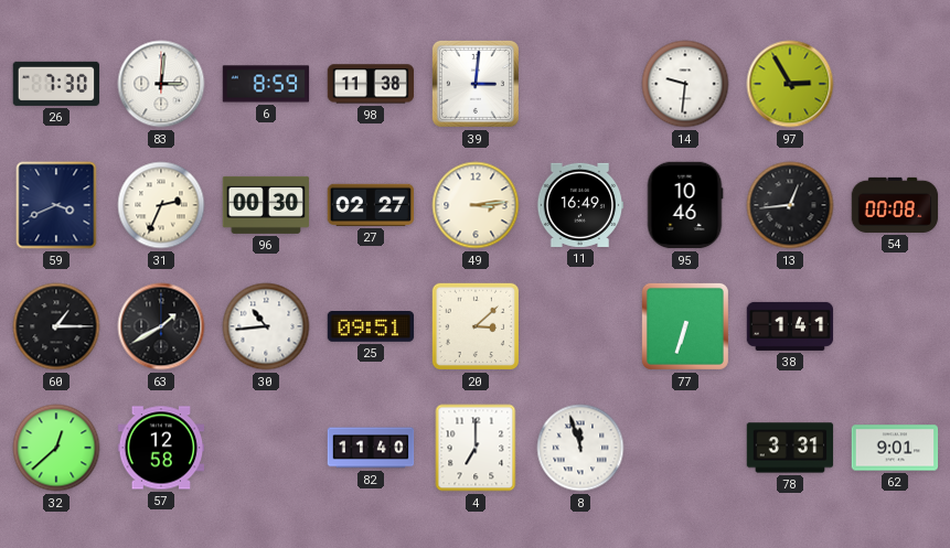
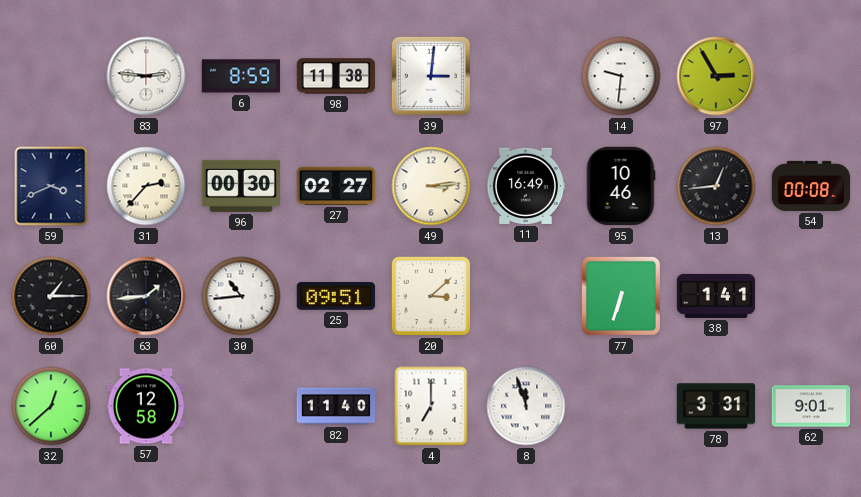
26: 7:30 -> none
83: 3:01 -> 2:46
31: 2:34 -> 2:37
63: 1:40 -> 1:44
